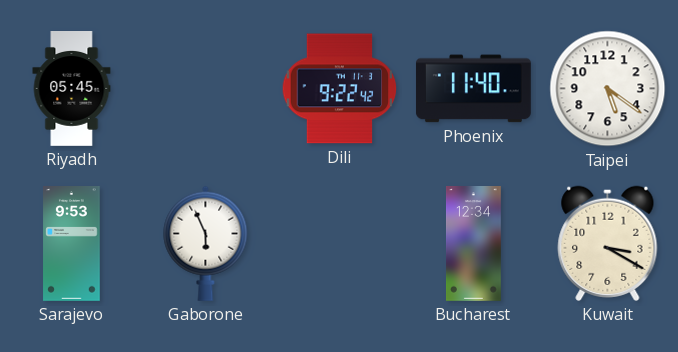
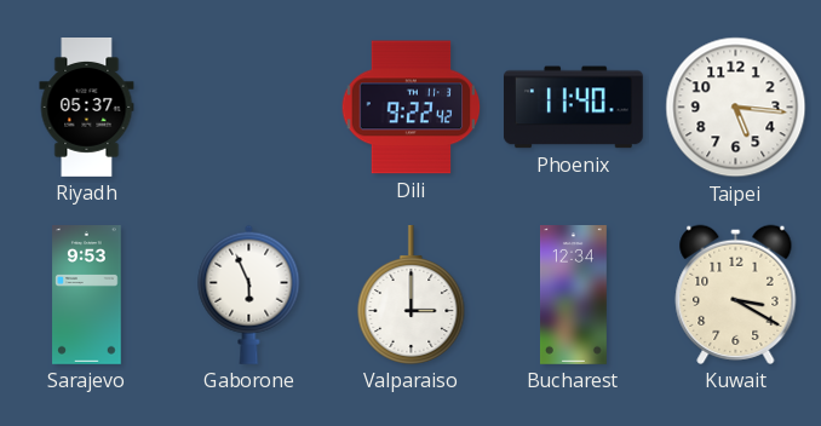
Riyadh: 05:45 -> 05:37
Taipei: 5:21 -> 5:16
Valparaiso: none -> 3:00
